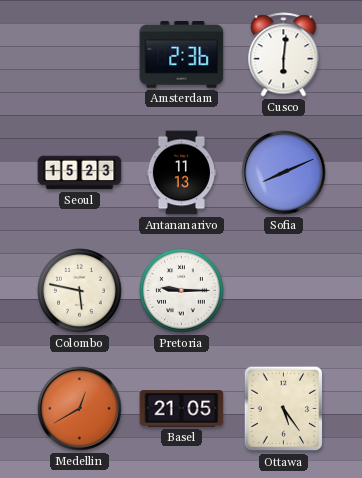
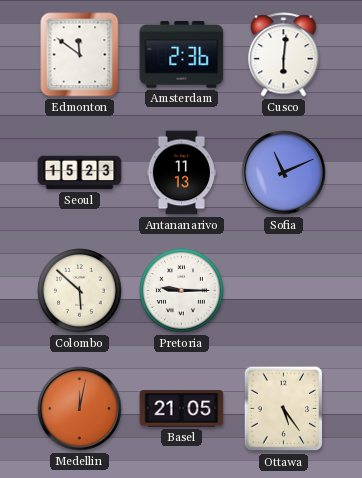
Edmonton: none -> 11:51
Sofia: 8:11 -> 11:11
Colombo: 5:47 -> 5:52
Medellin: 12:40 -> 12:02
